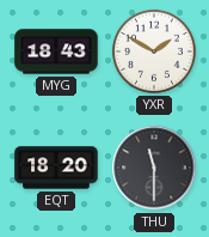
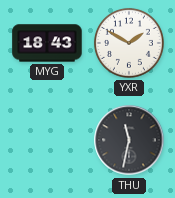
EQT: 18:20 -> none
THU: 11:30 -> 11:32
